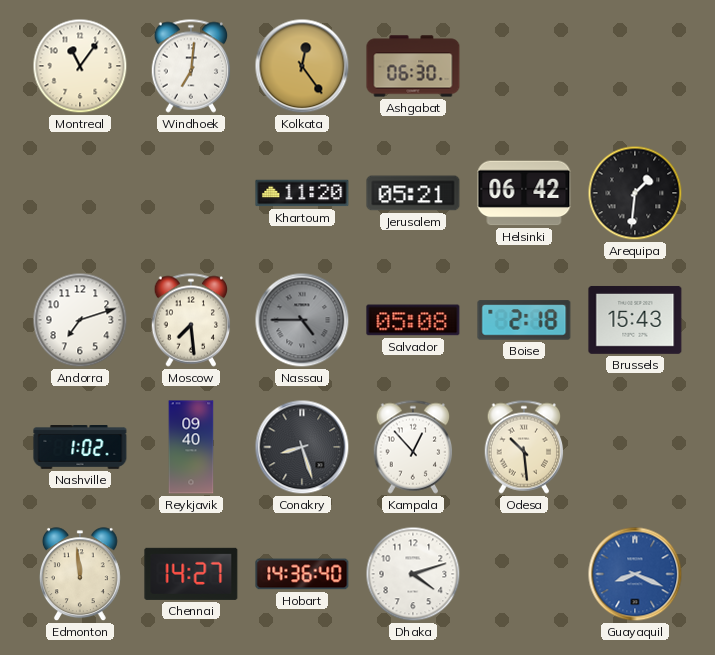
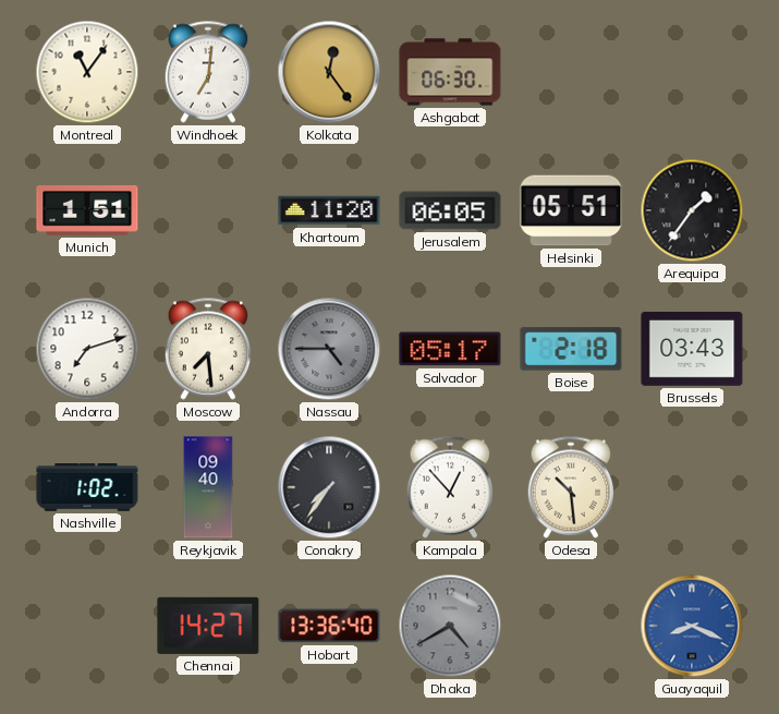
Munich: none -> 1:51
Jerusalem: 05:21 -> 06:05
Helsinki: 06:42 -> 05:51
Arequipa: 1:31 -> 1:36
Salvador: 05:08 -> 05:17
Brussels: 15:43 -> 03:43
Conakry: 8:27 -> 7:36
Edmonton: 11:59 -> none
Hobart: 14:36 -> 13:36
Dhaka: 4:12 -> 4:40
Dhaka dial: white -> grey
